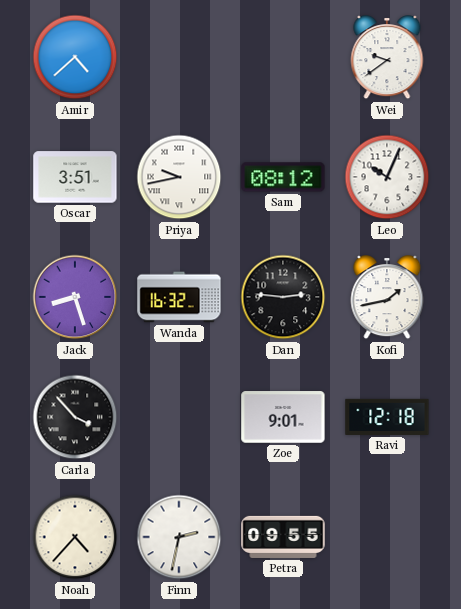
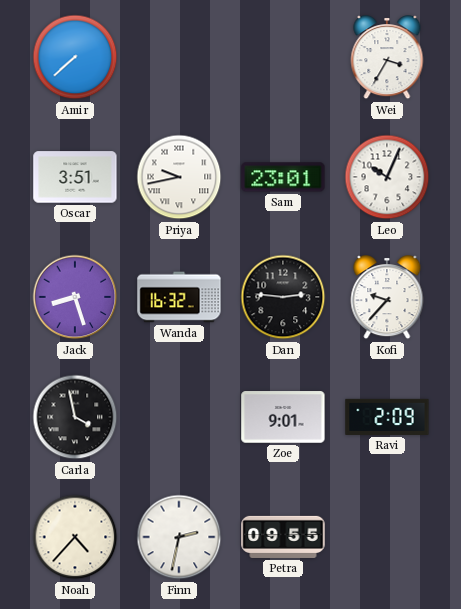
Amir: 4:38 -> 7:38
Wei: 9:39 -> 3:35
Sam: 08:12 -> 23:01
Kofi: 1:43 -> 9:37
Carla: 3:53 -> 3:58
Ravi: 12:18 -> 2:09
